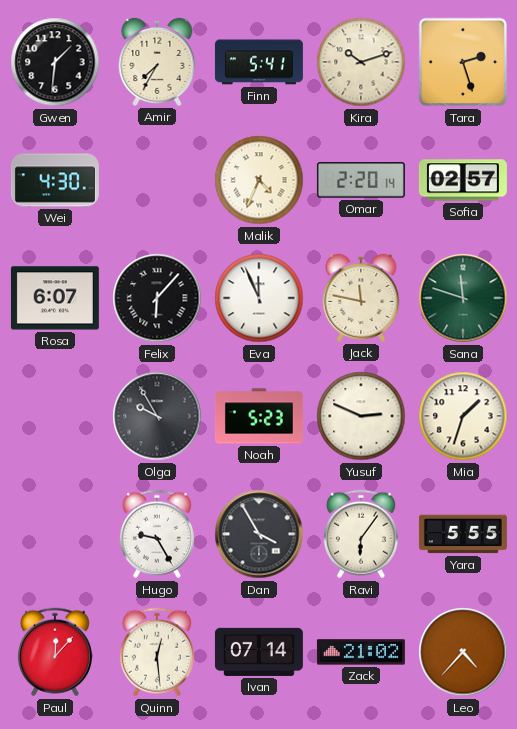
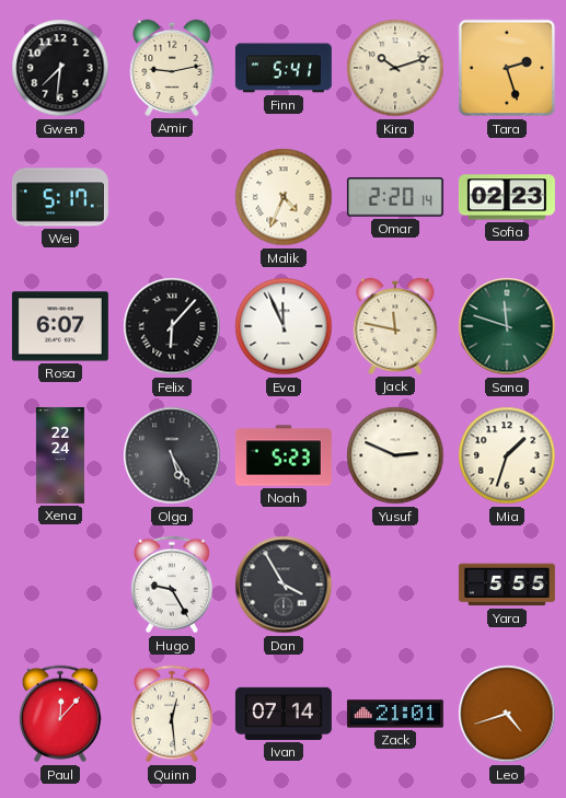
Gwen: 1:31 -> 7:31
Amir: 7:35 -> 9:13
Wei: 4:30 -> 5:17
Sofia: 02:57 -> 02:23
Xena: none -> 22:24
Olga: 9:55 -> 5:25
Ravi: 6:06 -> none
Zack: 21:02 -> 21:01
Leo: 4:37 -> 4:42
